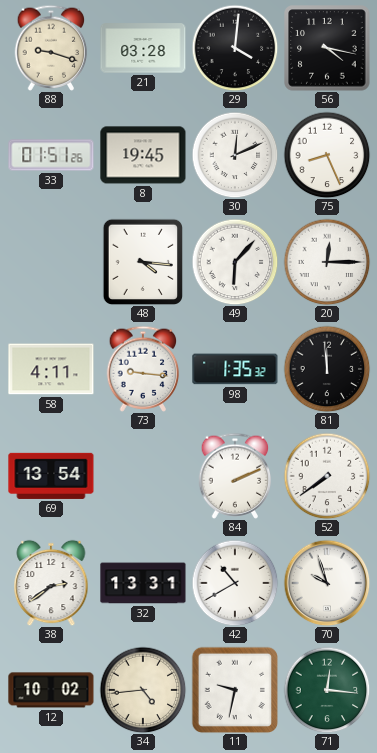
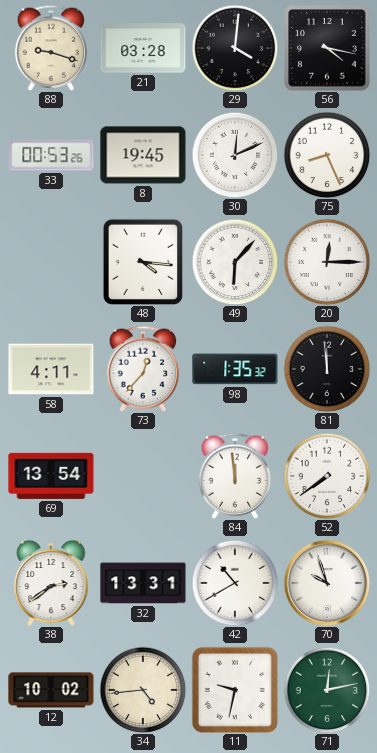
33: 01:51 -> 00:53
73: 9:16 -> 12:37
84: 2:11 -> 11:59
71: 12:16 -> 12:13
